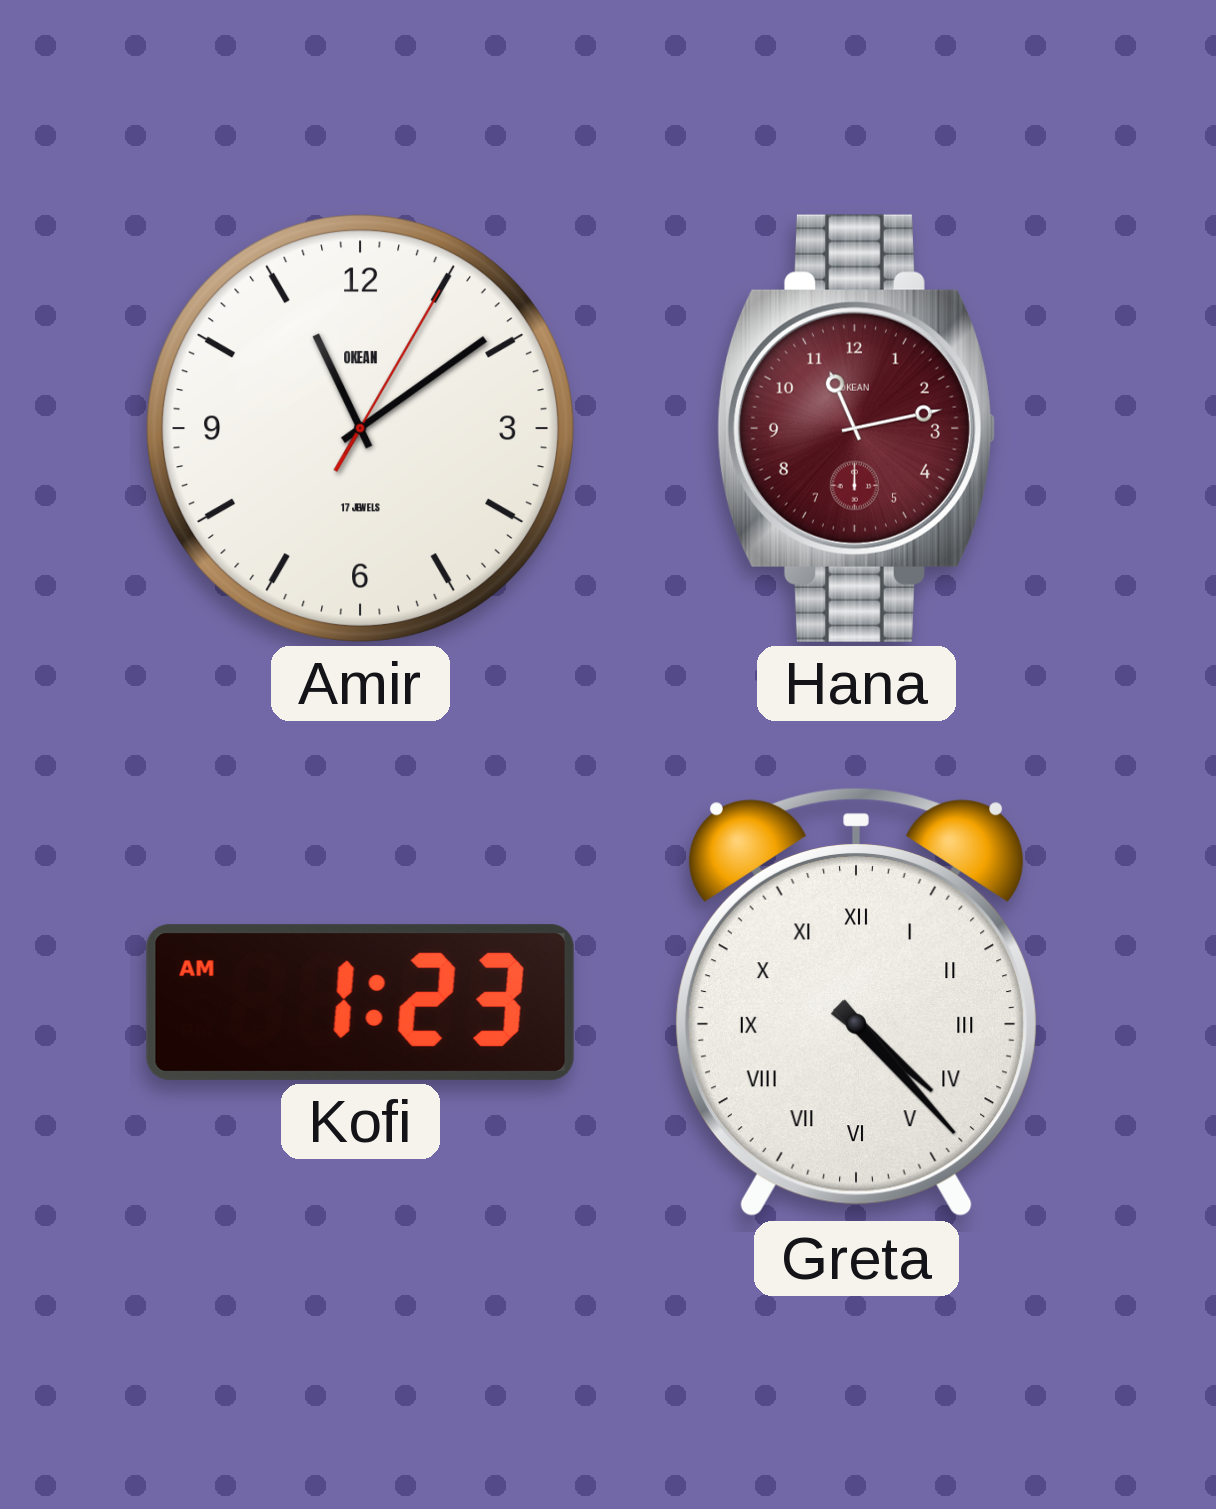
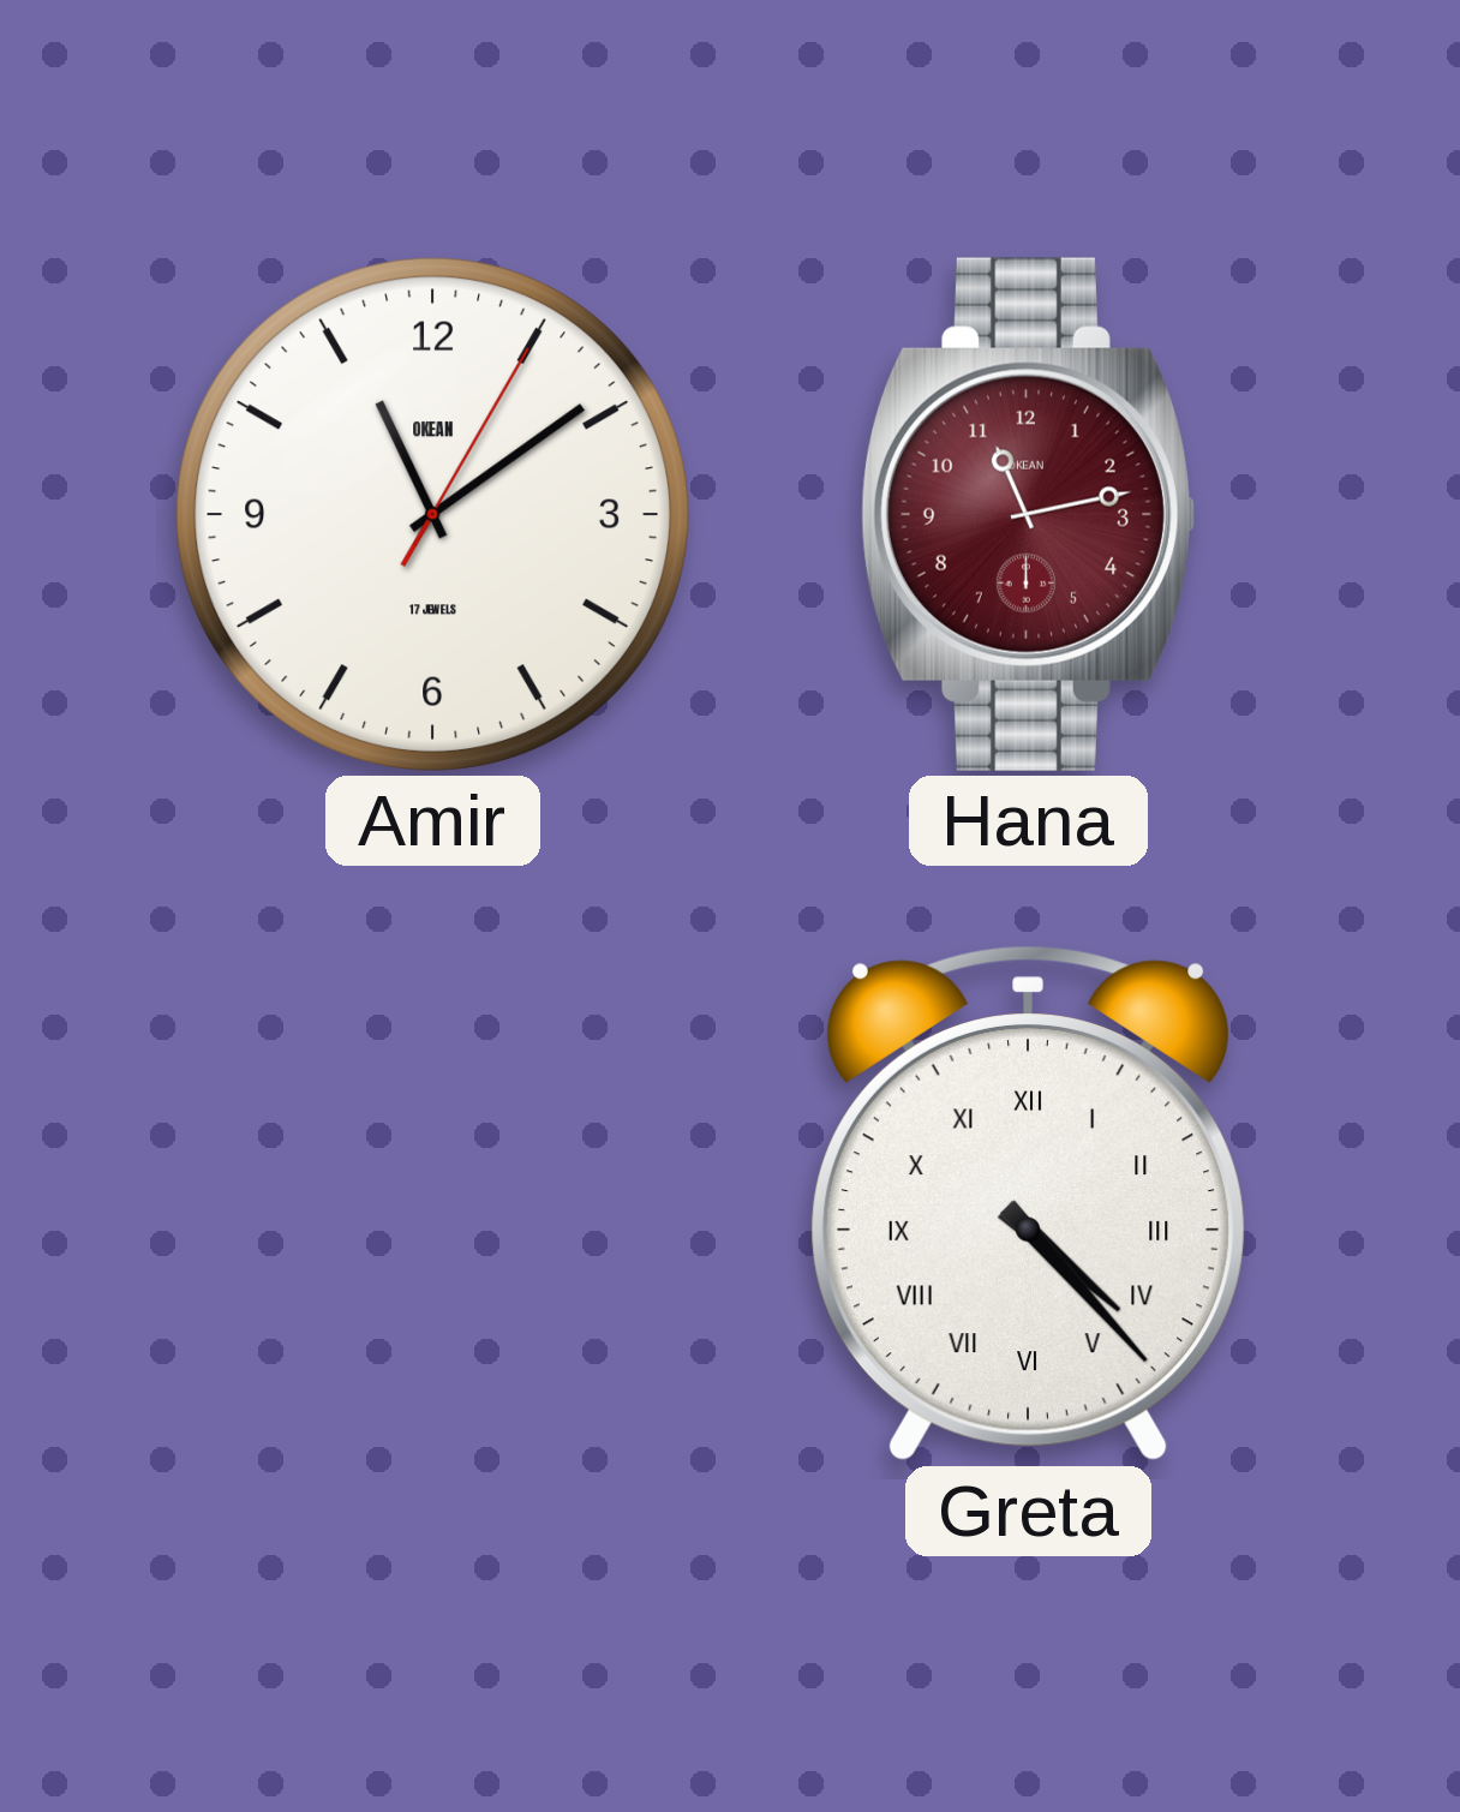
Kofi: 1:23 -> none
